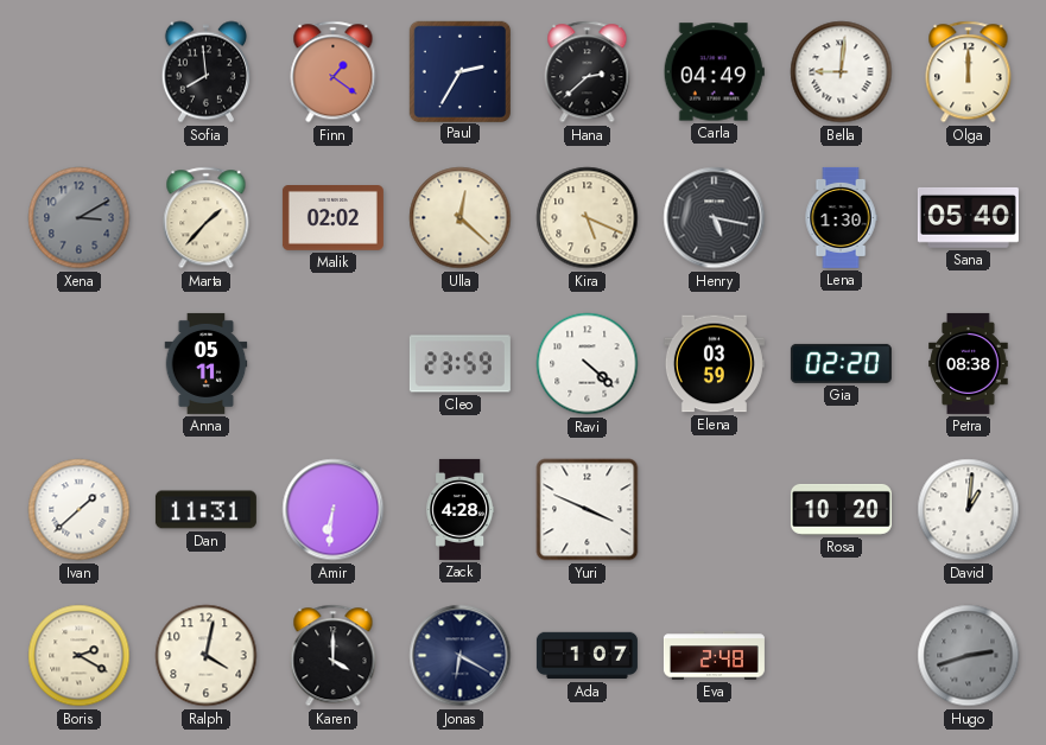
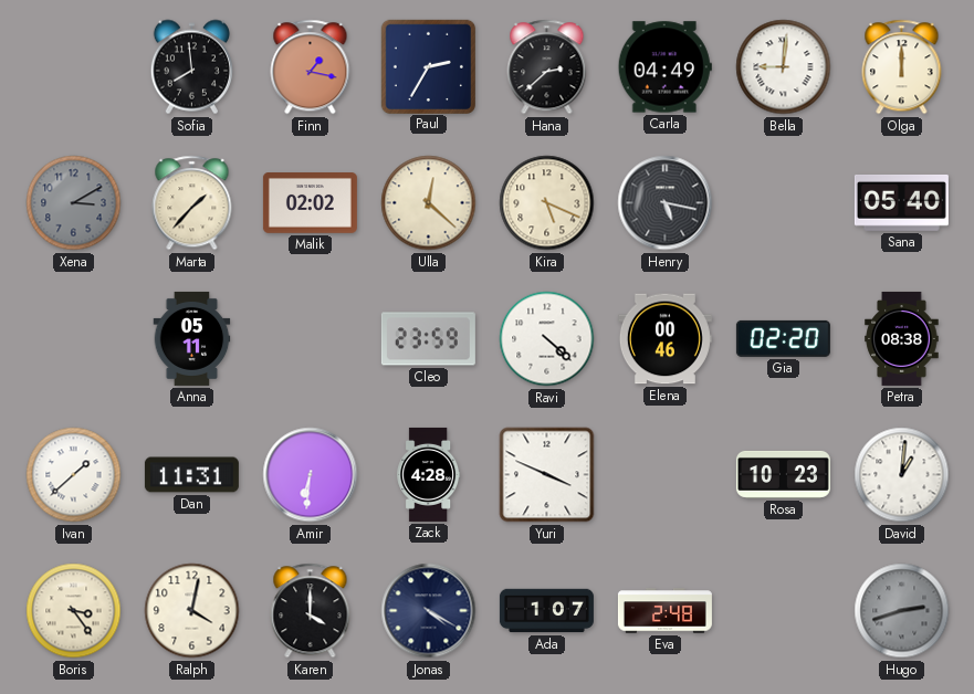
Finn: 1:21 -> 1:17
Lena: 1:30 -> none
Elena: 03:59 -> 00:46
Rosa: 10:20 -> 10:23
Boris: 2:20 -> 3:24
Jonas: 6:20 -> 4:20
